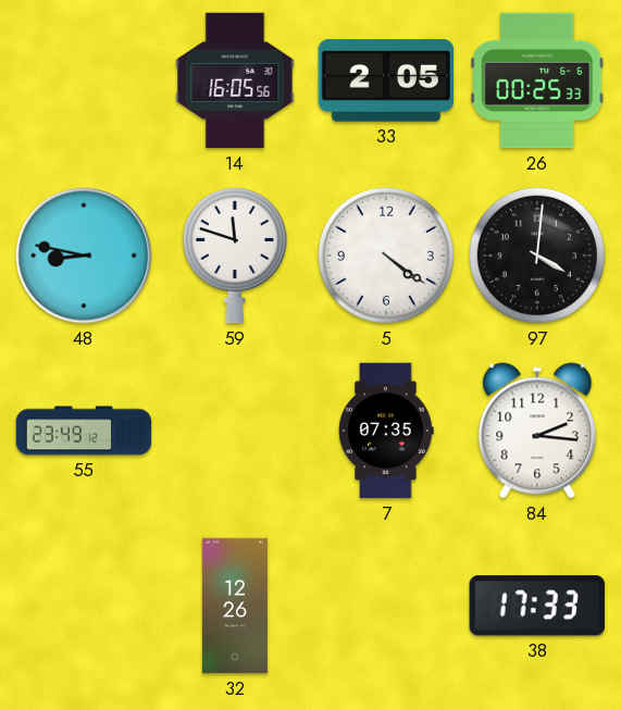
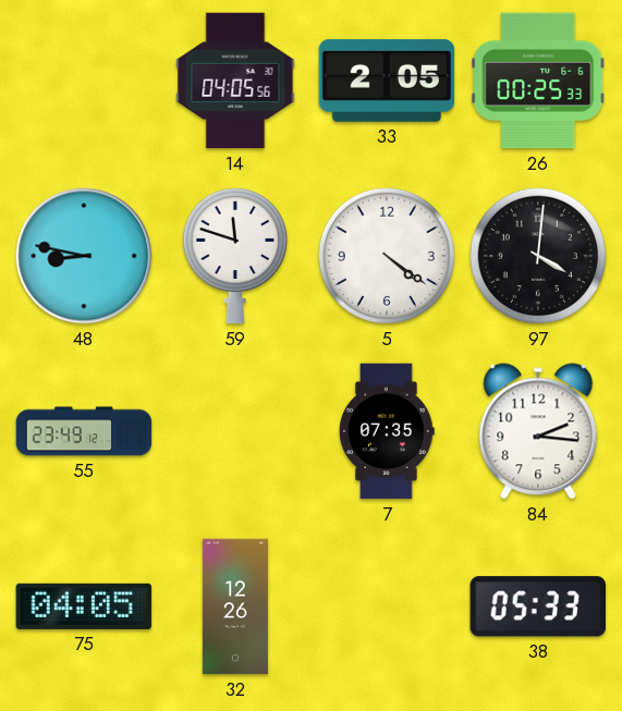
14: 16:05 -> 04:05
75: none -> 04:05
38: 17:33 -> 05:33
